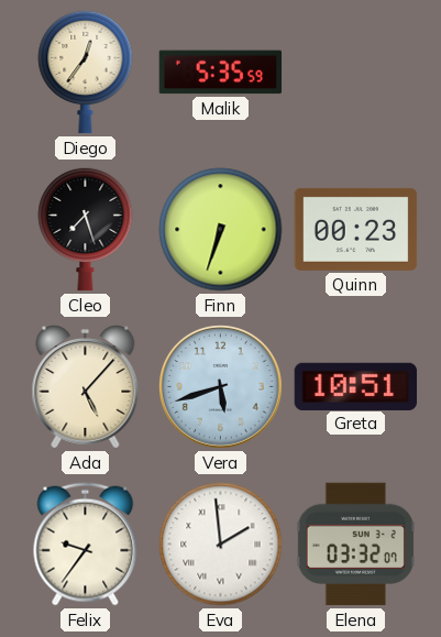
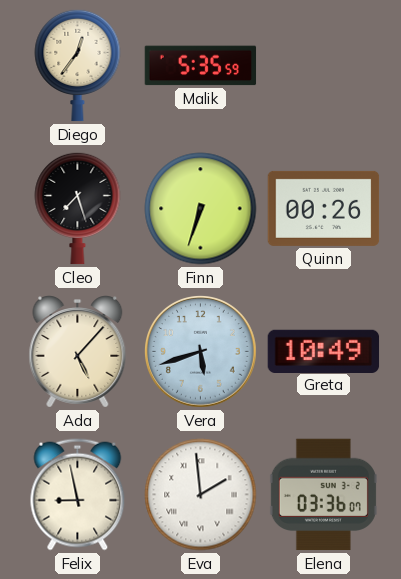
Quinn: 00:23 -> 00:26
Greta: 10:51 -> 10:49
Felix: 9:36 -> 8:58
Elena: 03:32 -> 03:36
